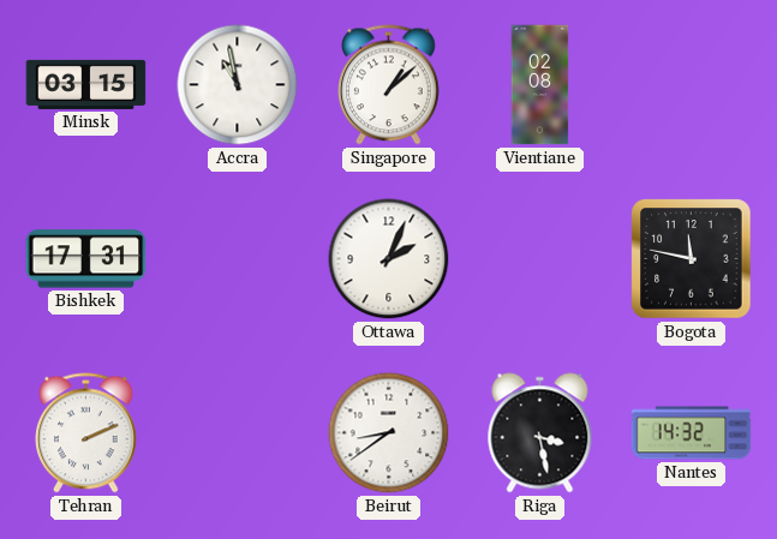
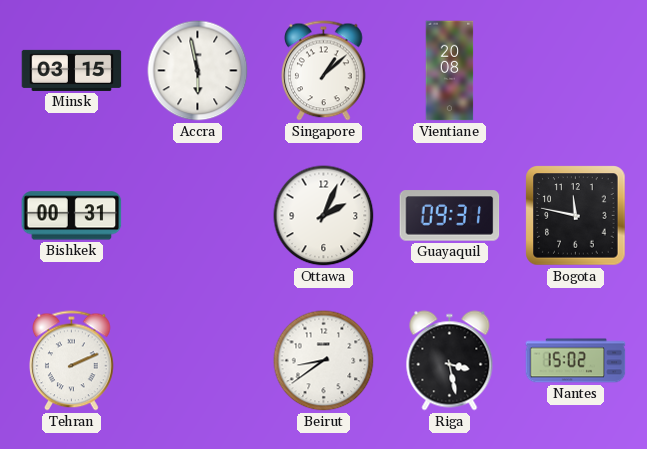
Accra: 10:58 -> 5:58
Vientiane: 02:08 -> 20:08
Bishkek: 17:31 -> 00:31
Guayaquil: none -> 09:31
Nantes: 14:32 -> 15:02
